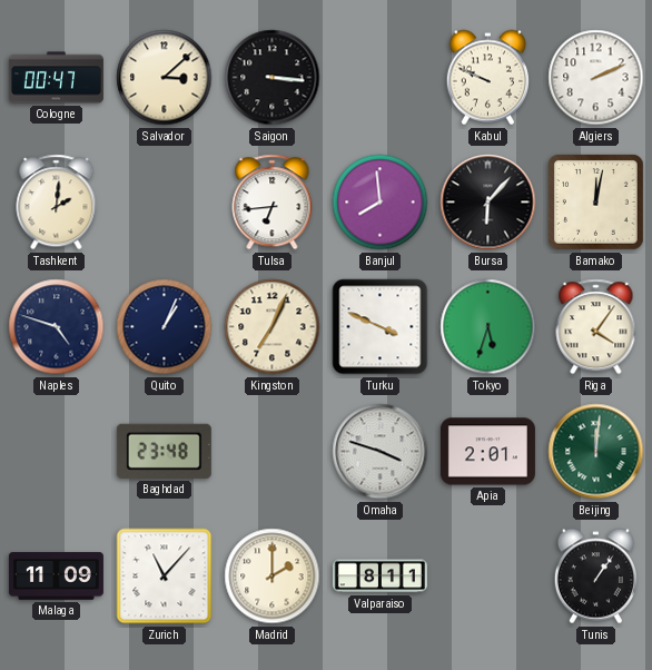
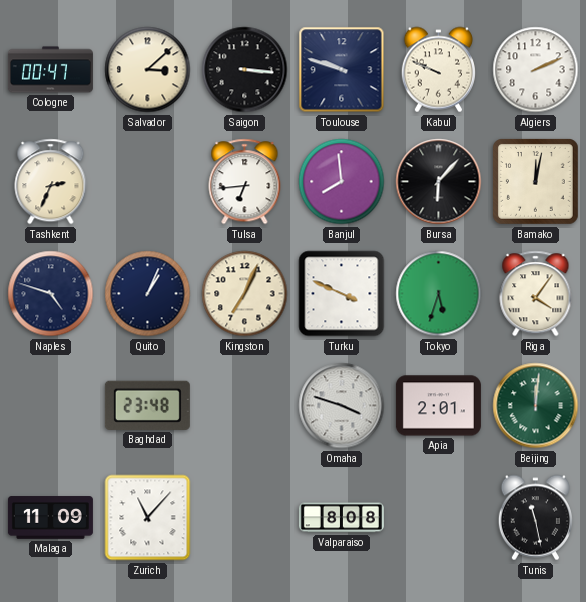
Toulouse: none -> 9:48
Tashkent: 2:01 -> 2:34
Madrid: 2:00 -> none
Valparaiso: 8:11 -> 8:08
Tunis: 1:06 -> 11:28
